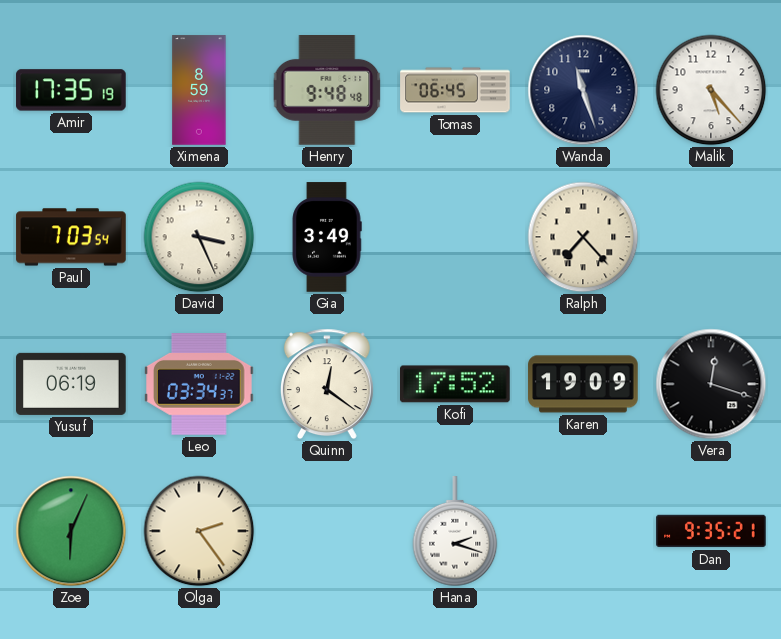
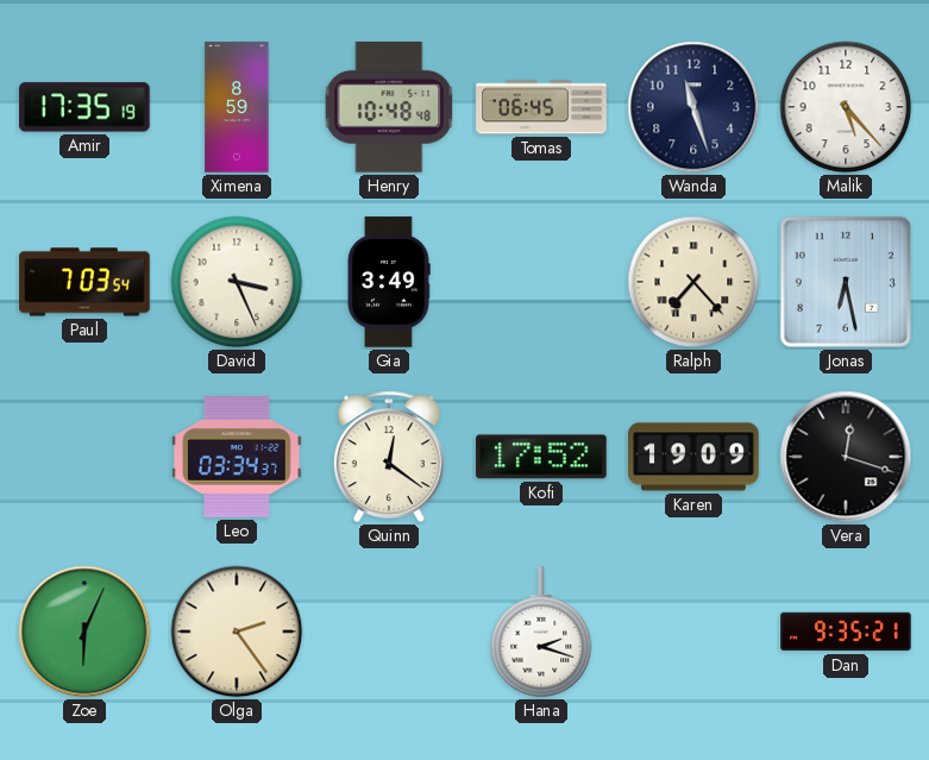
Henry: 9:48 -> 10:48
Jonas: none -> 6:28
Yusuf: 06:19 -> none
